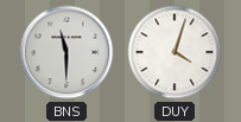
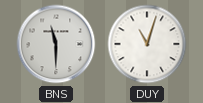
DUY: 4:03 -> 11:03
